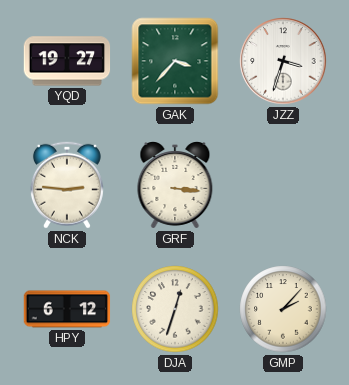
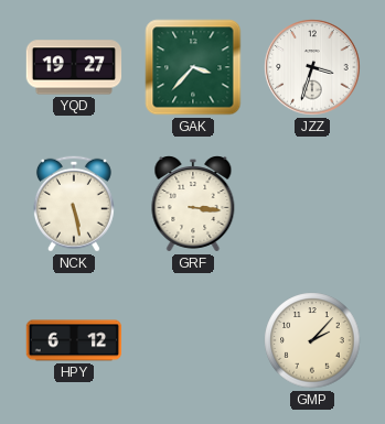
NCK: 2:46 -> 5:28
DJA: 12:33 -> none
